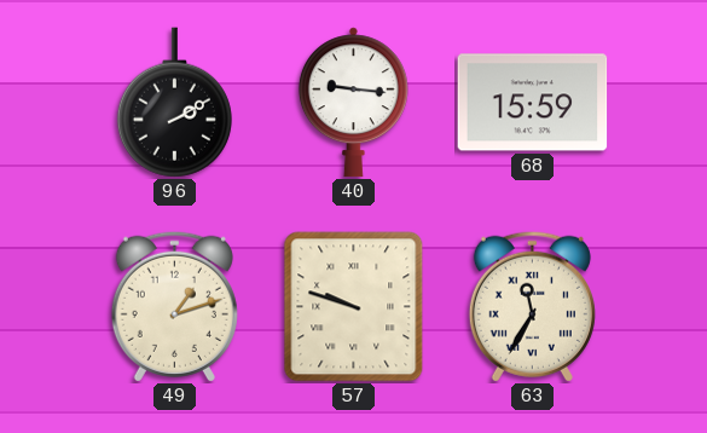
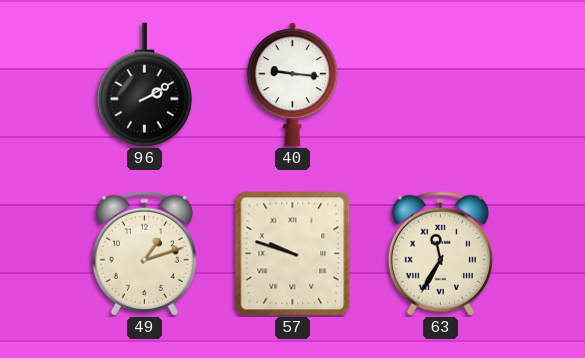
68: 15:59 -> none
